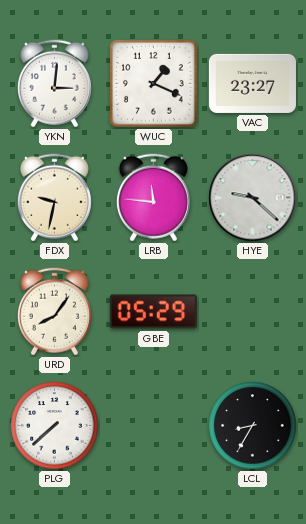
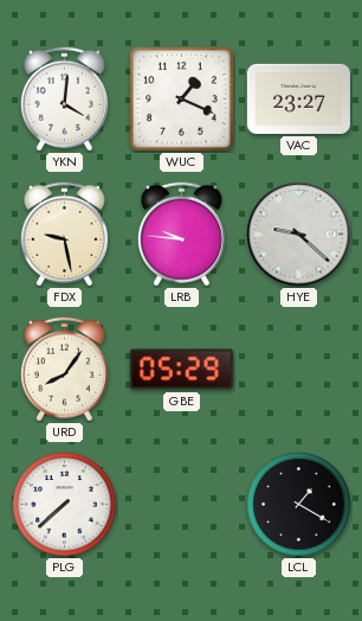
YKN: 3:01 -> 4:01
FDX: 9:32 -> 9:28
LRB: 11:46 -> 9:46
LCL: 8:35 -> 1:20
